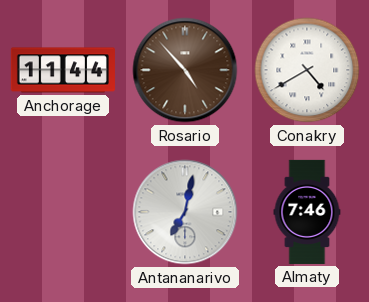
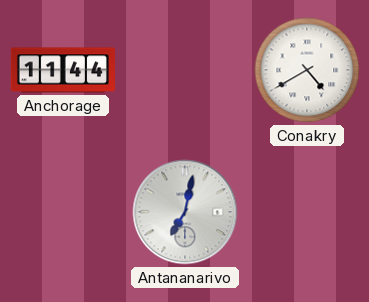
Rosario: 4:53 -> none
Almaty: 7:46 -> none
